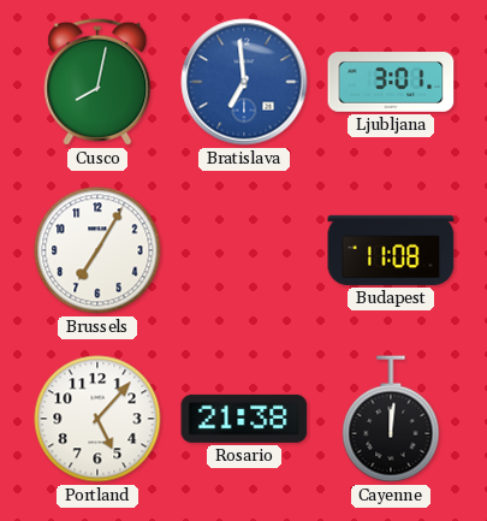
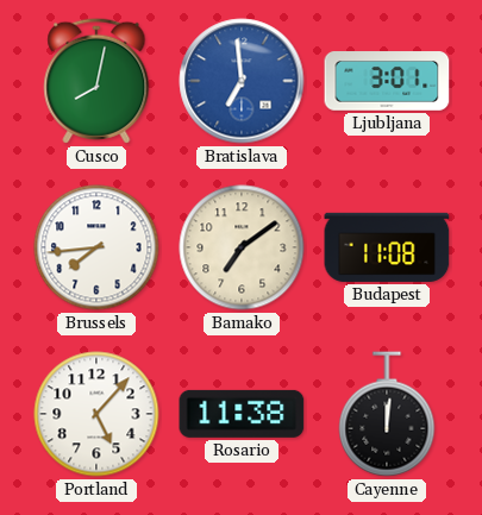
Brussels: 7:05 -> 7:44
Bamako: none -> 7:09
Rosario: 21:38 -> 11:38
